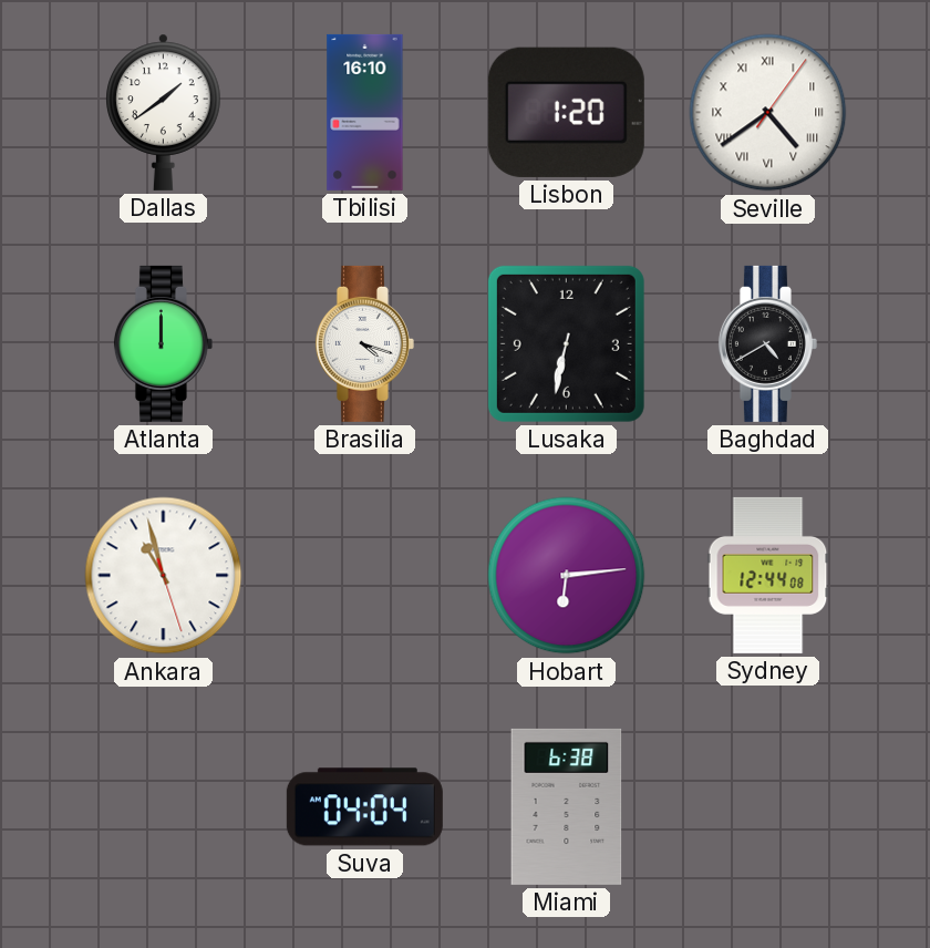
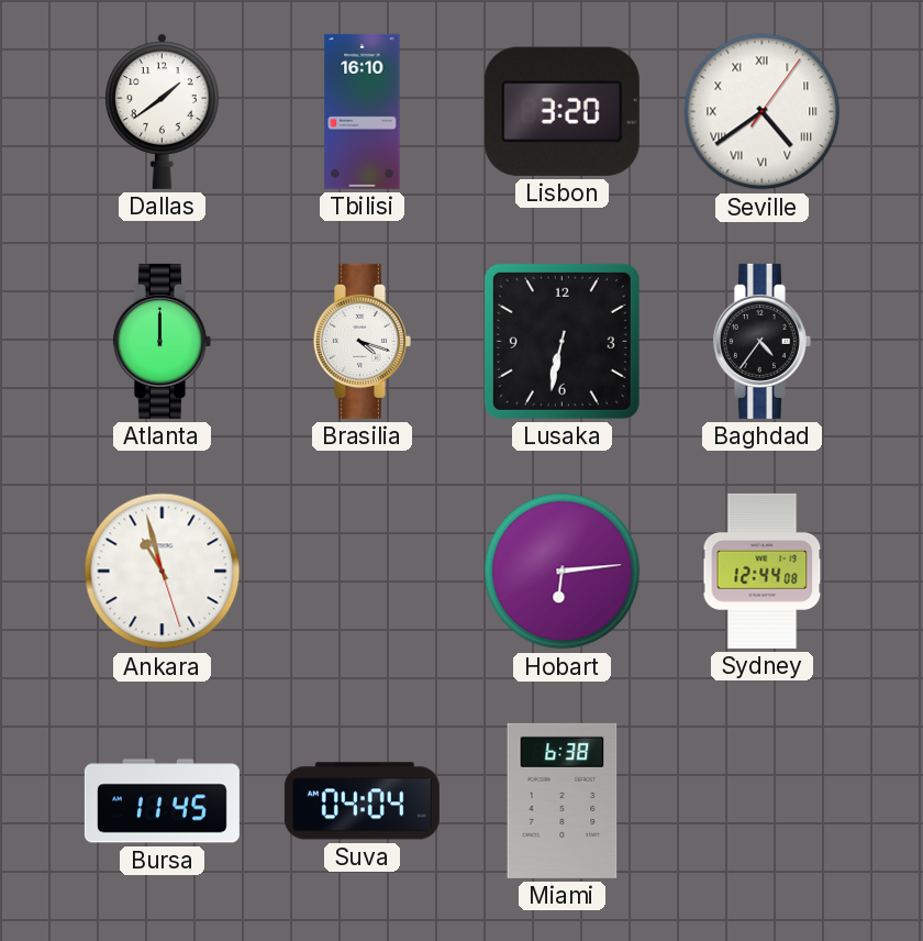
Lisbon: 1:20 -> 3:20
Baghdad: 4:40 -> 4:36
Bursa: none -> 11:45
